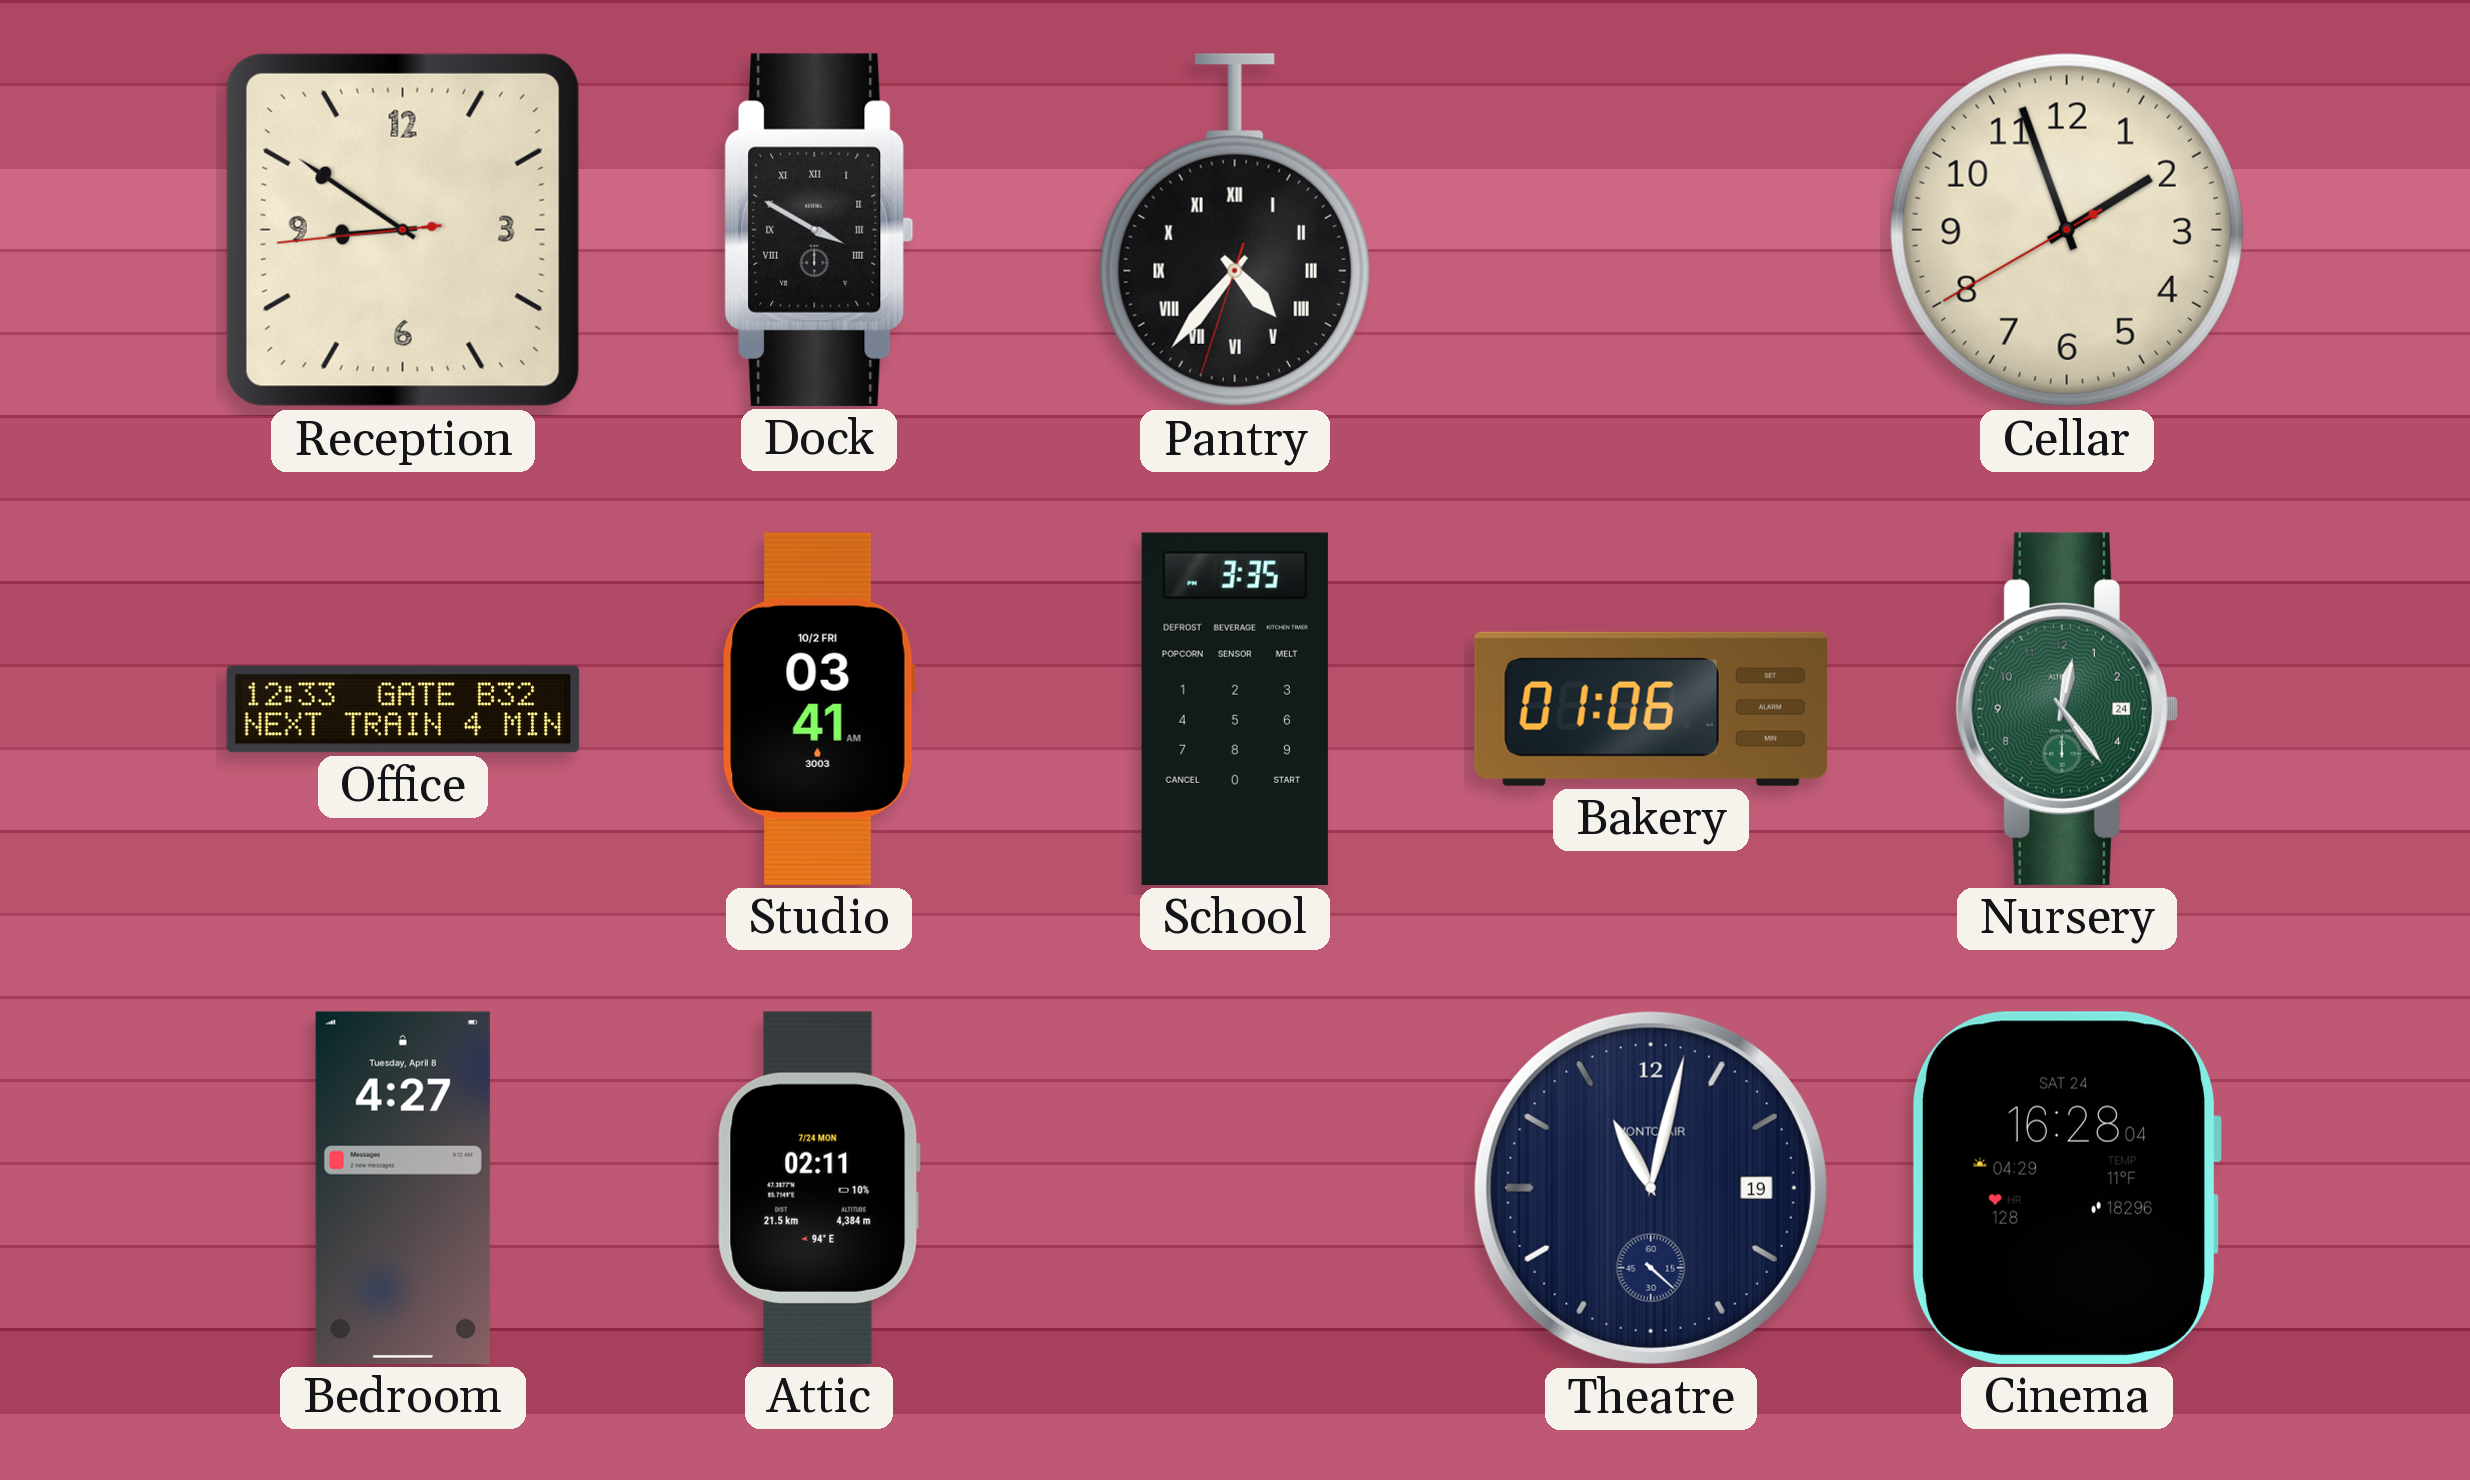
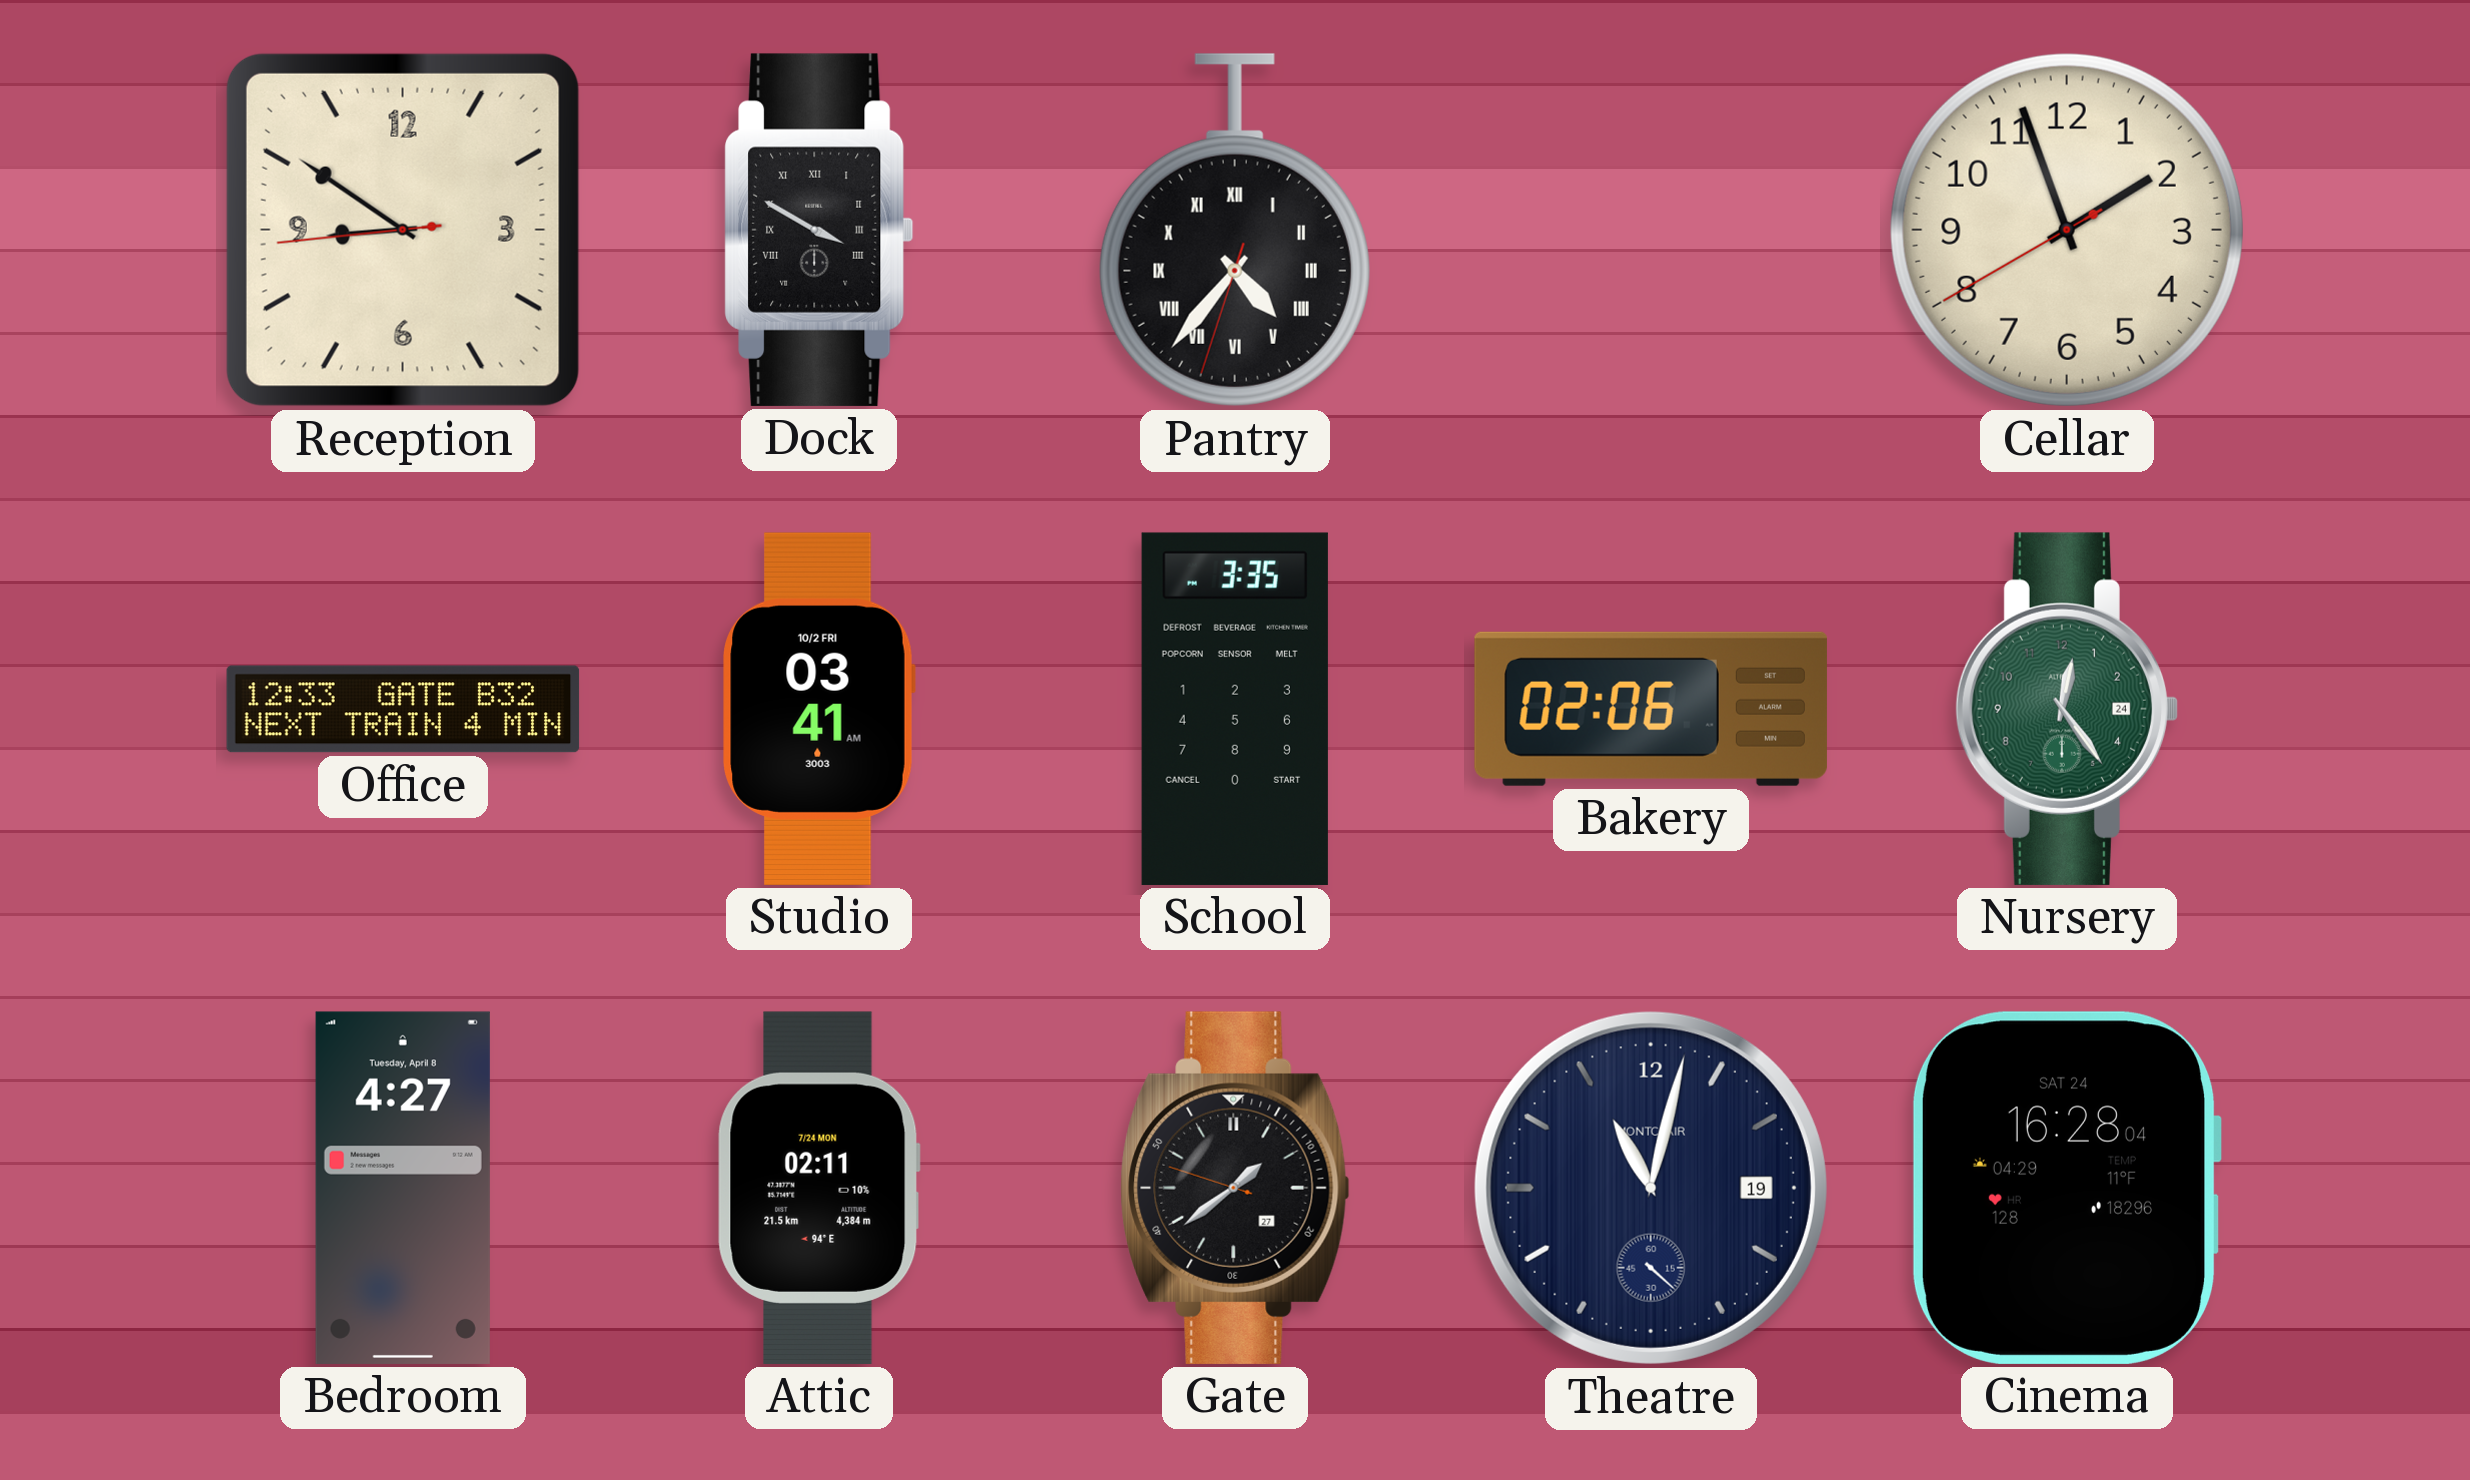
Bakery: 01:06 -> 02:06
Gate: none -> 1:38
